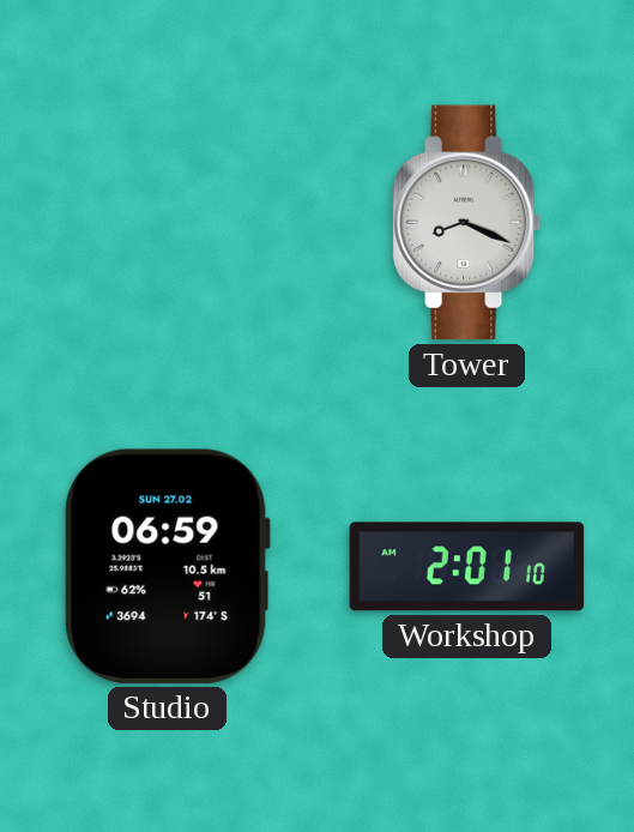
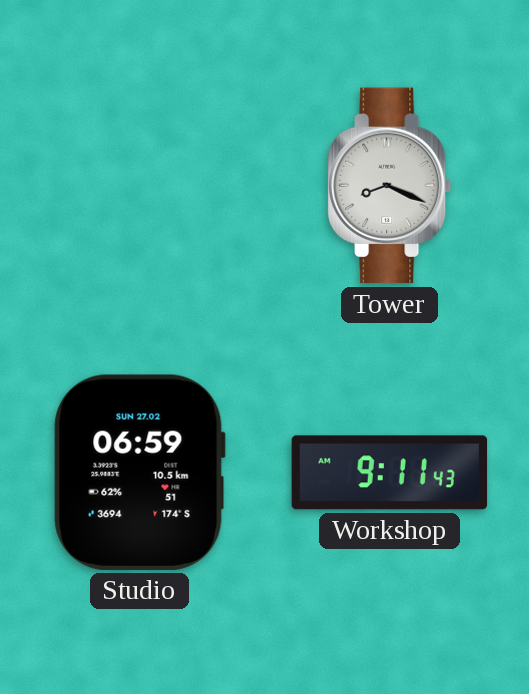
Workshop: 2:01 -> 9:11
